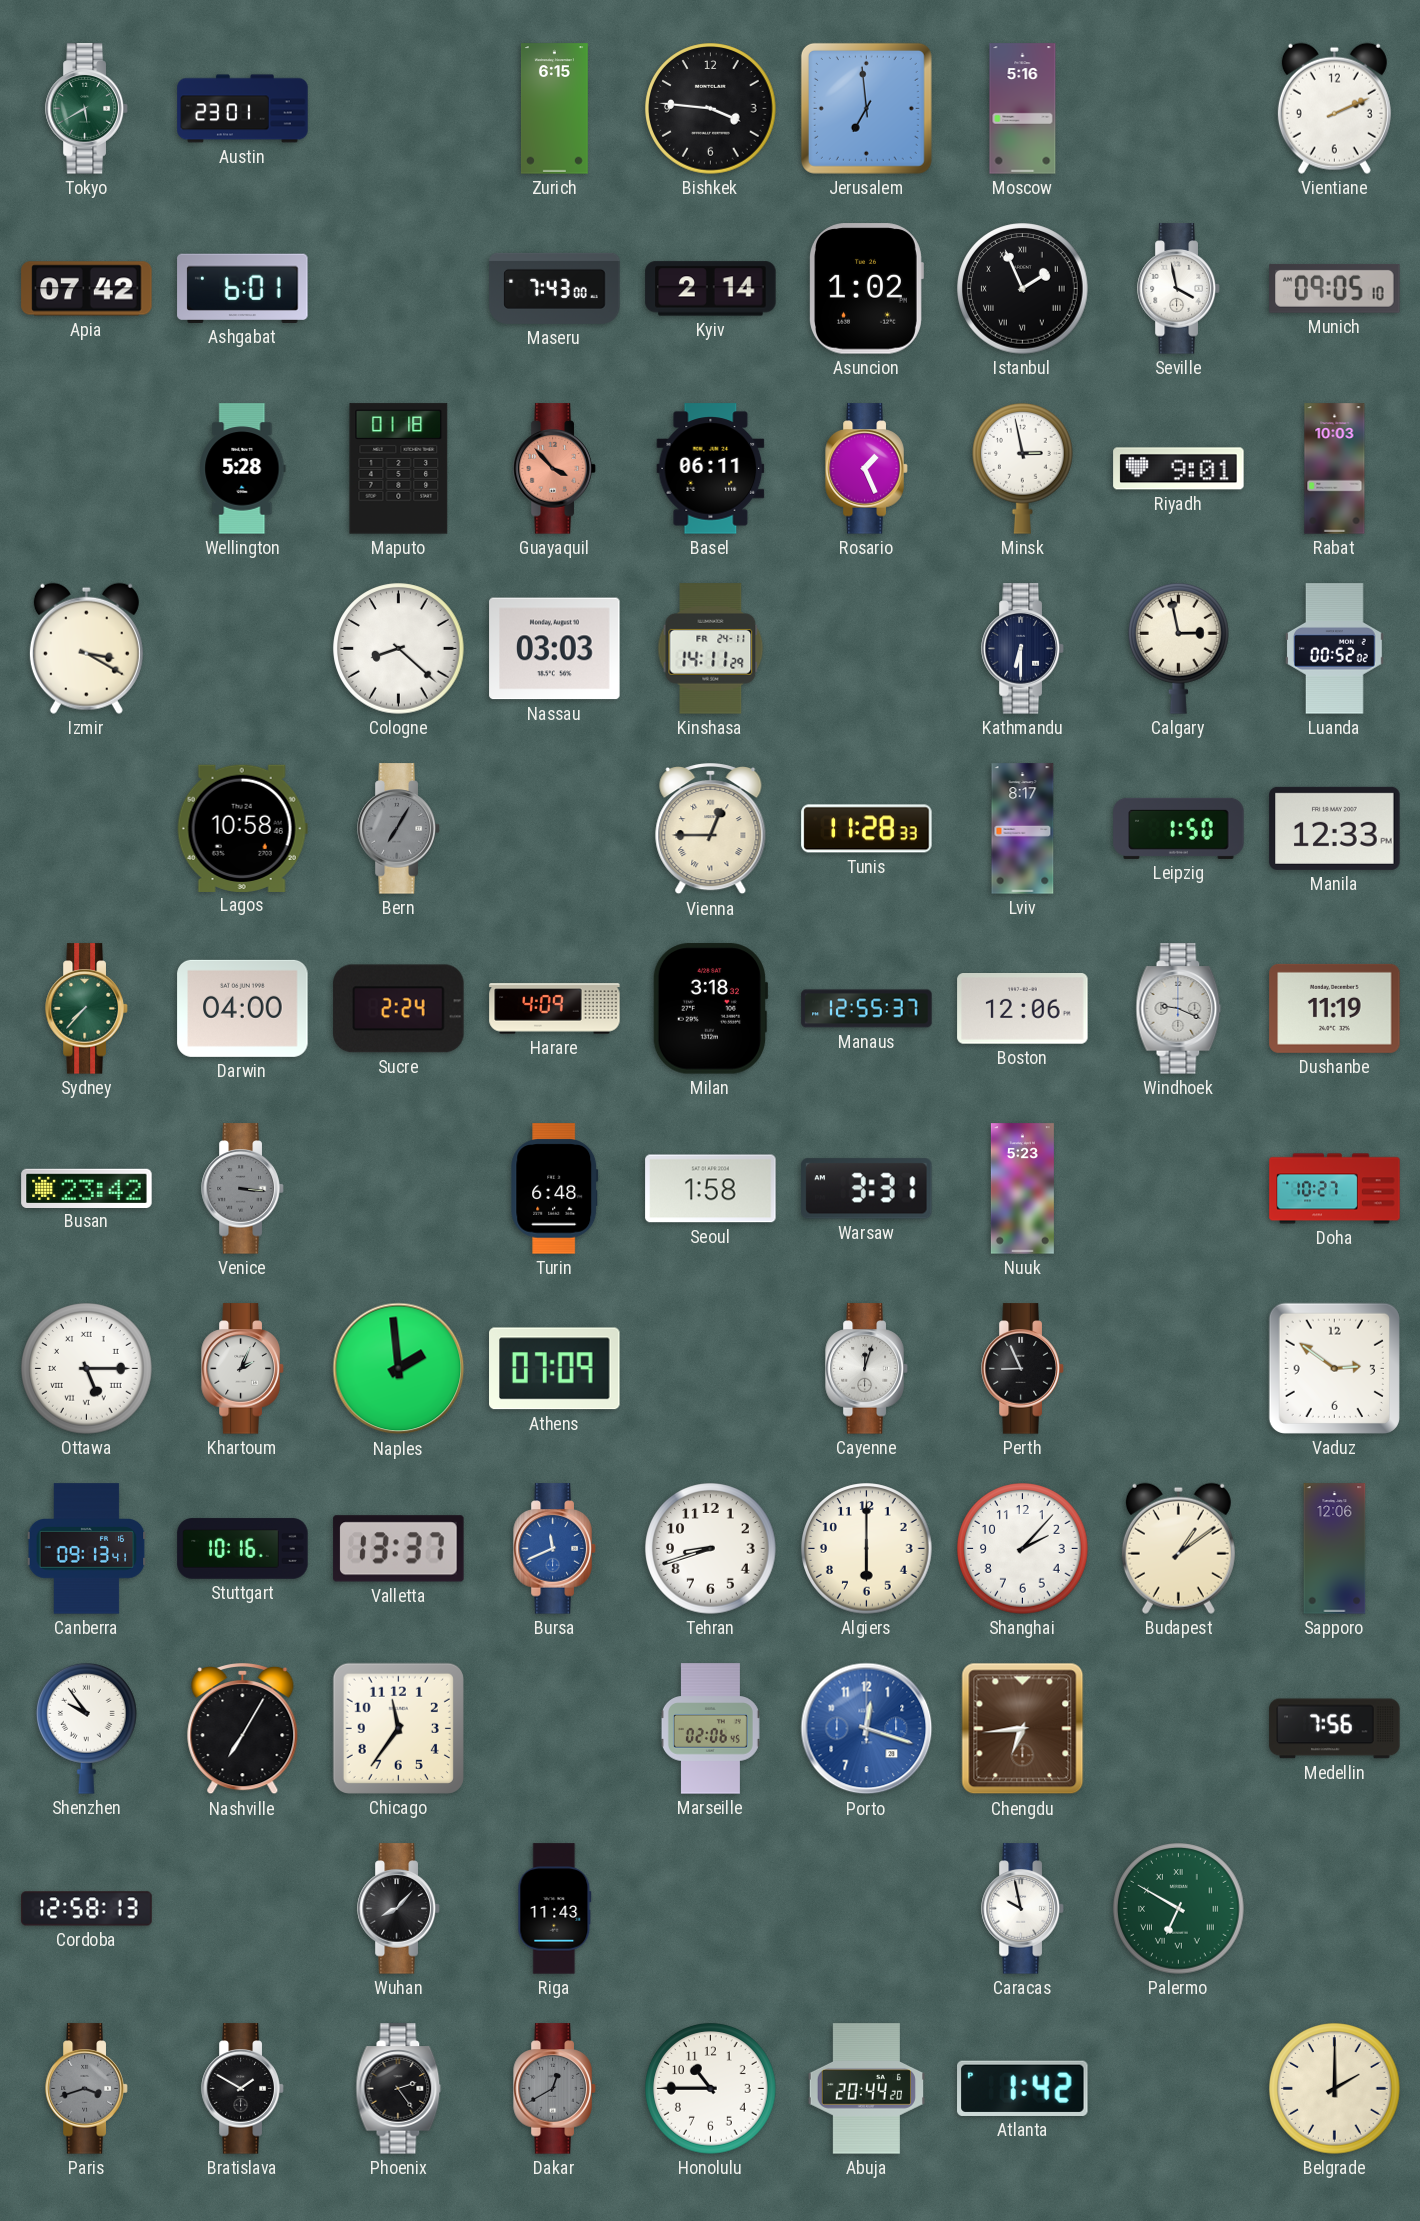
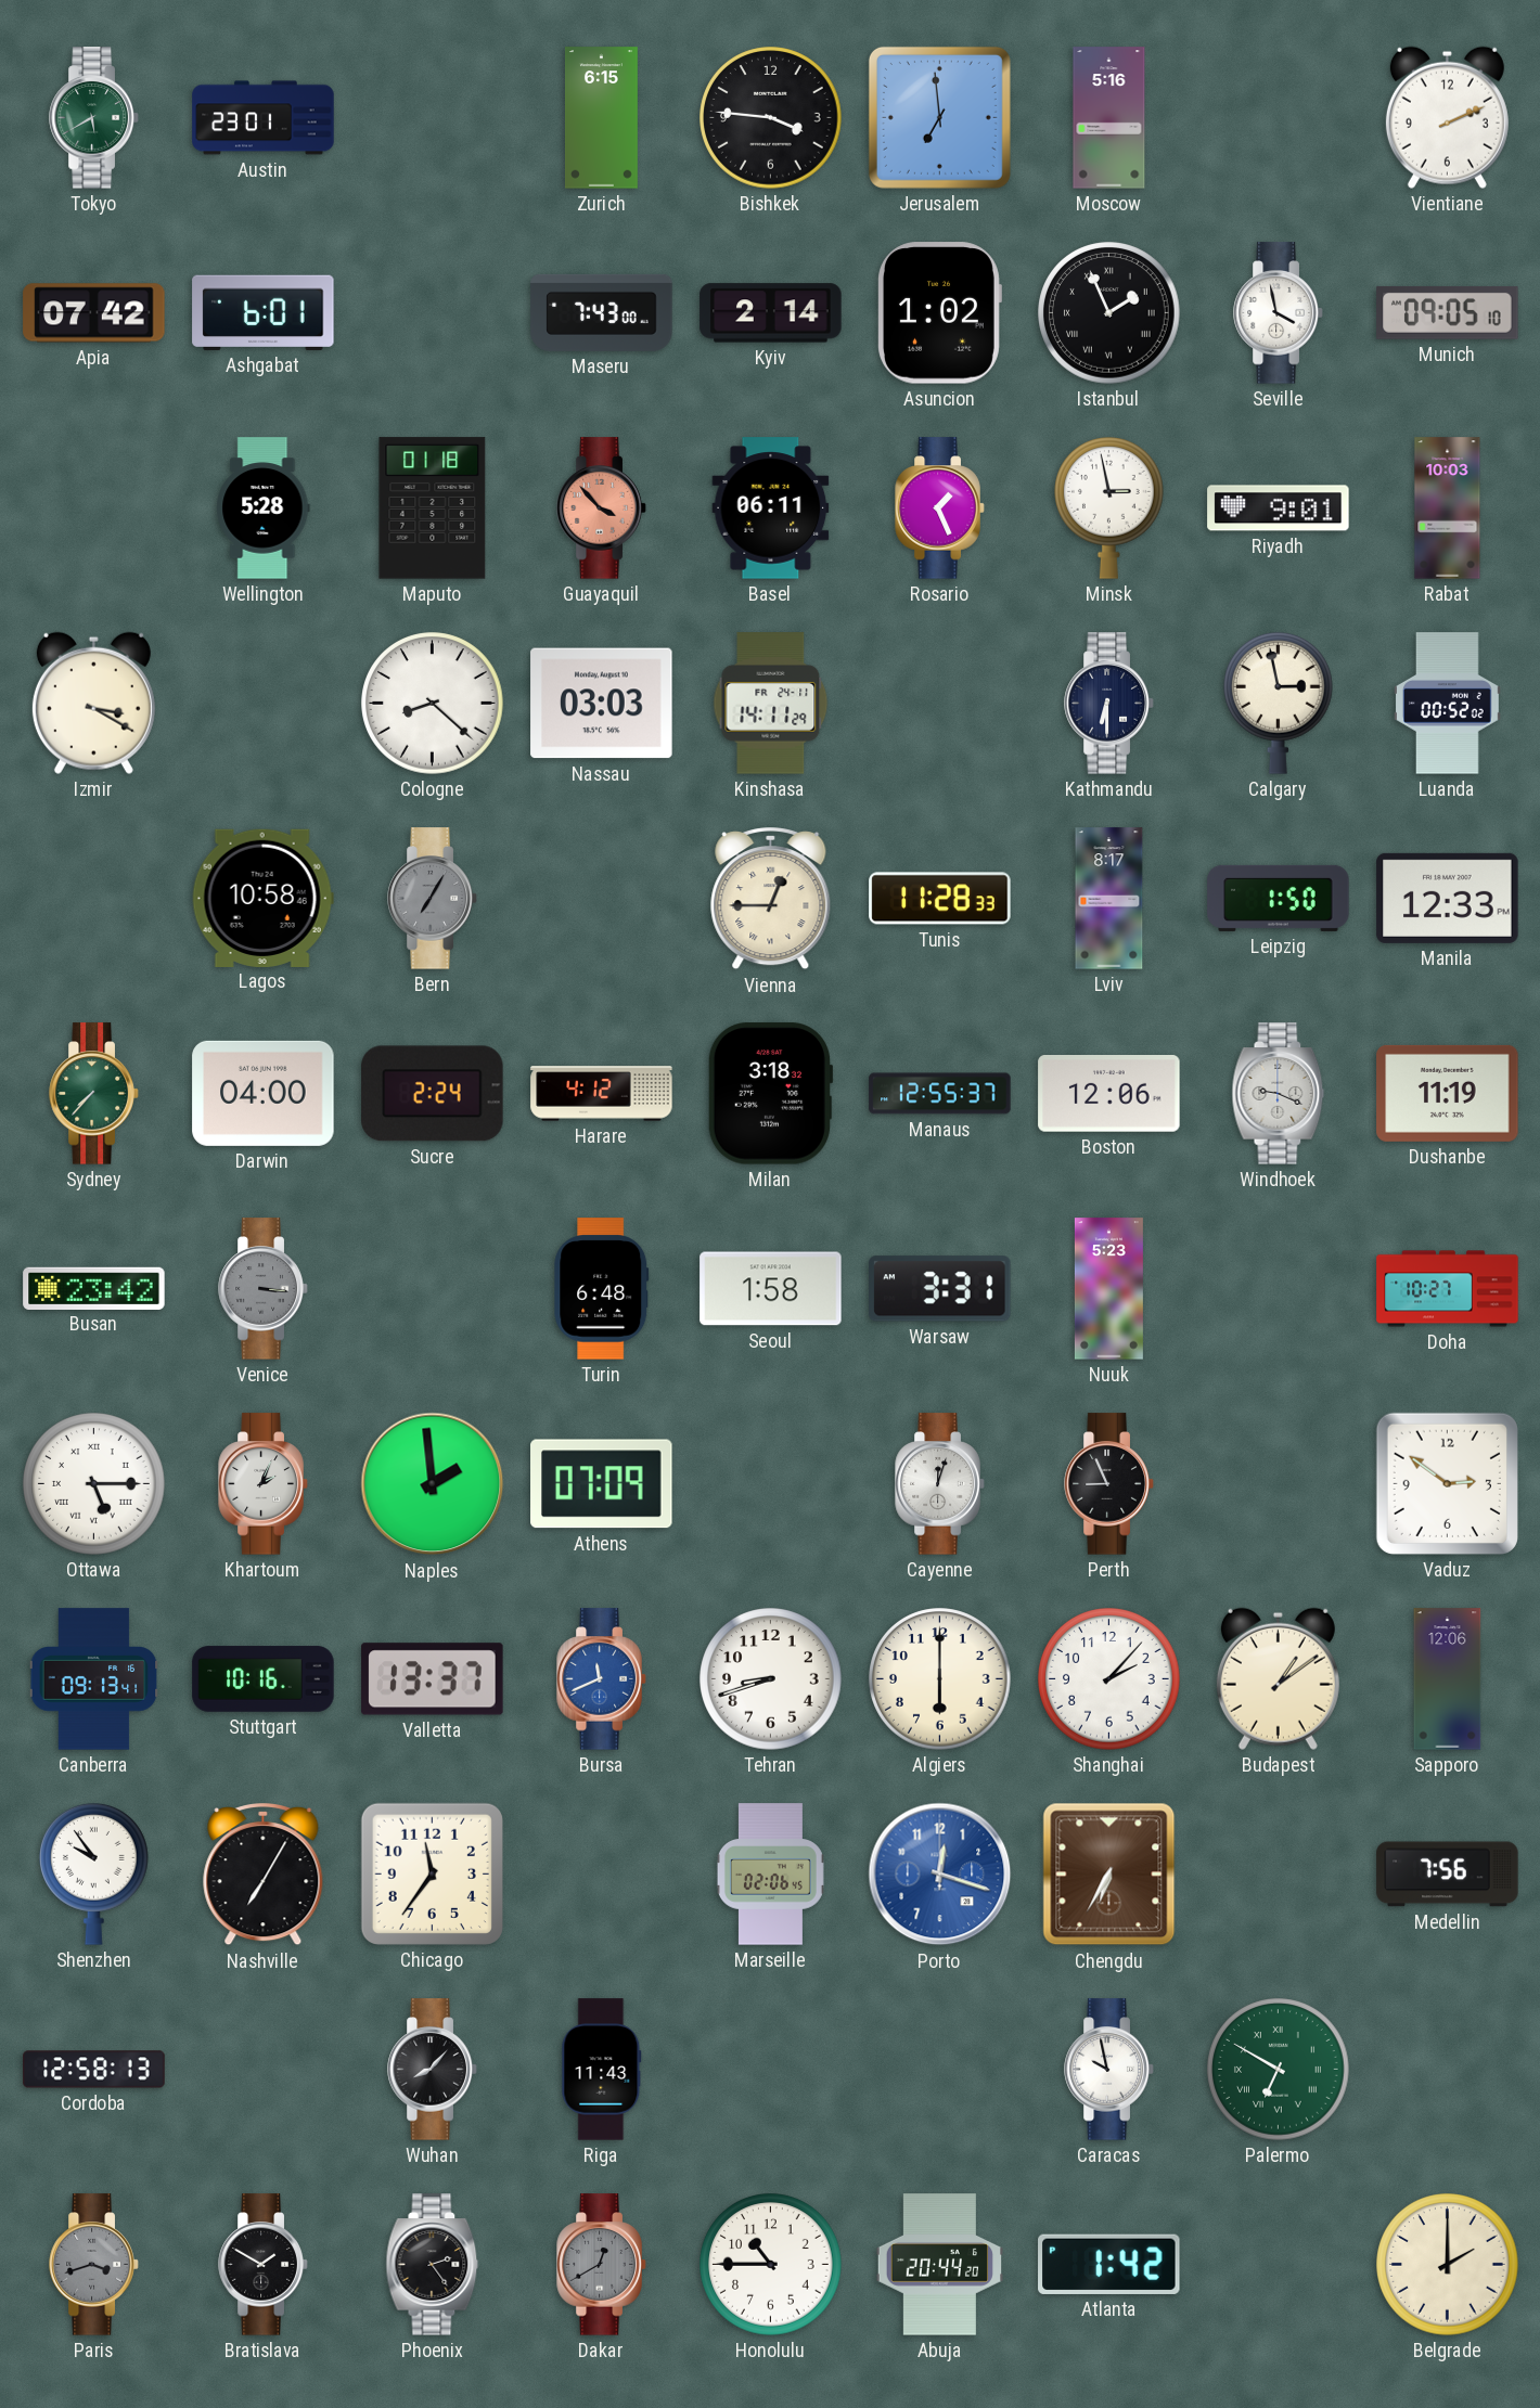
Harare: 4:09 -> 4:12
Chengdu: 6:44 -> 6:35
